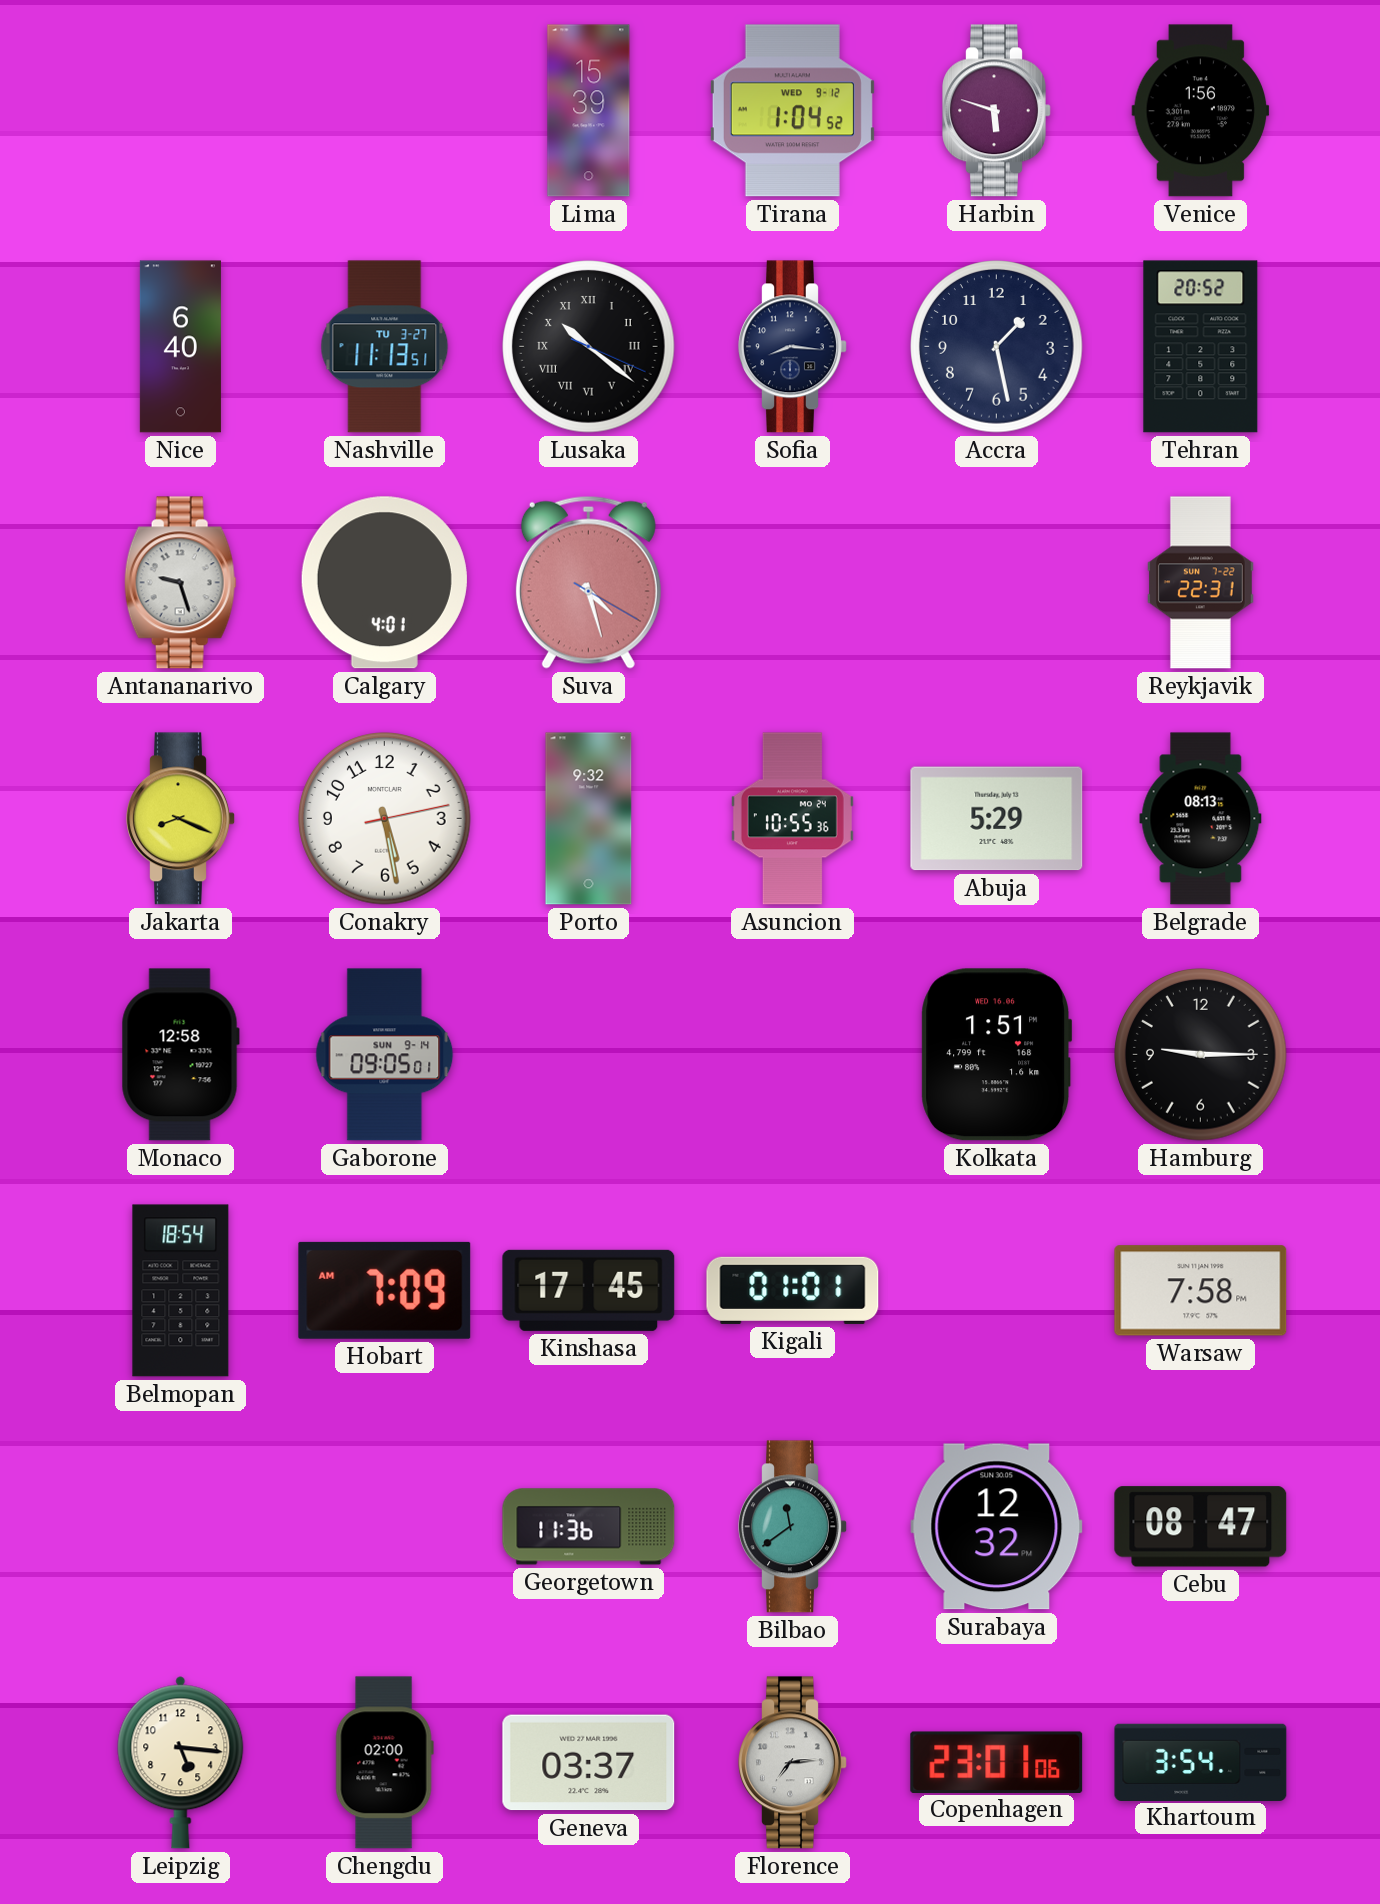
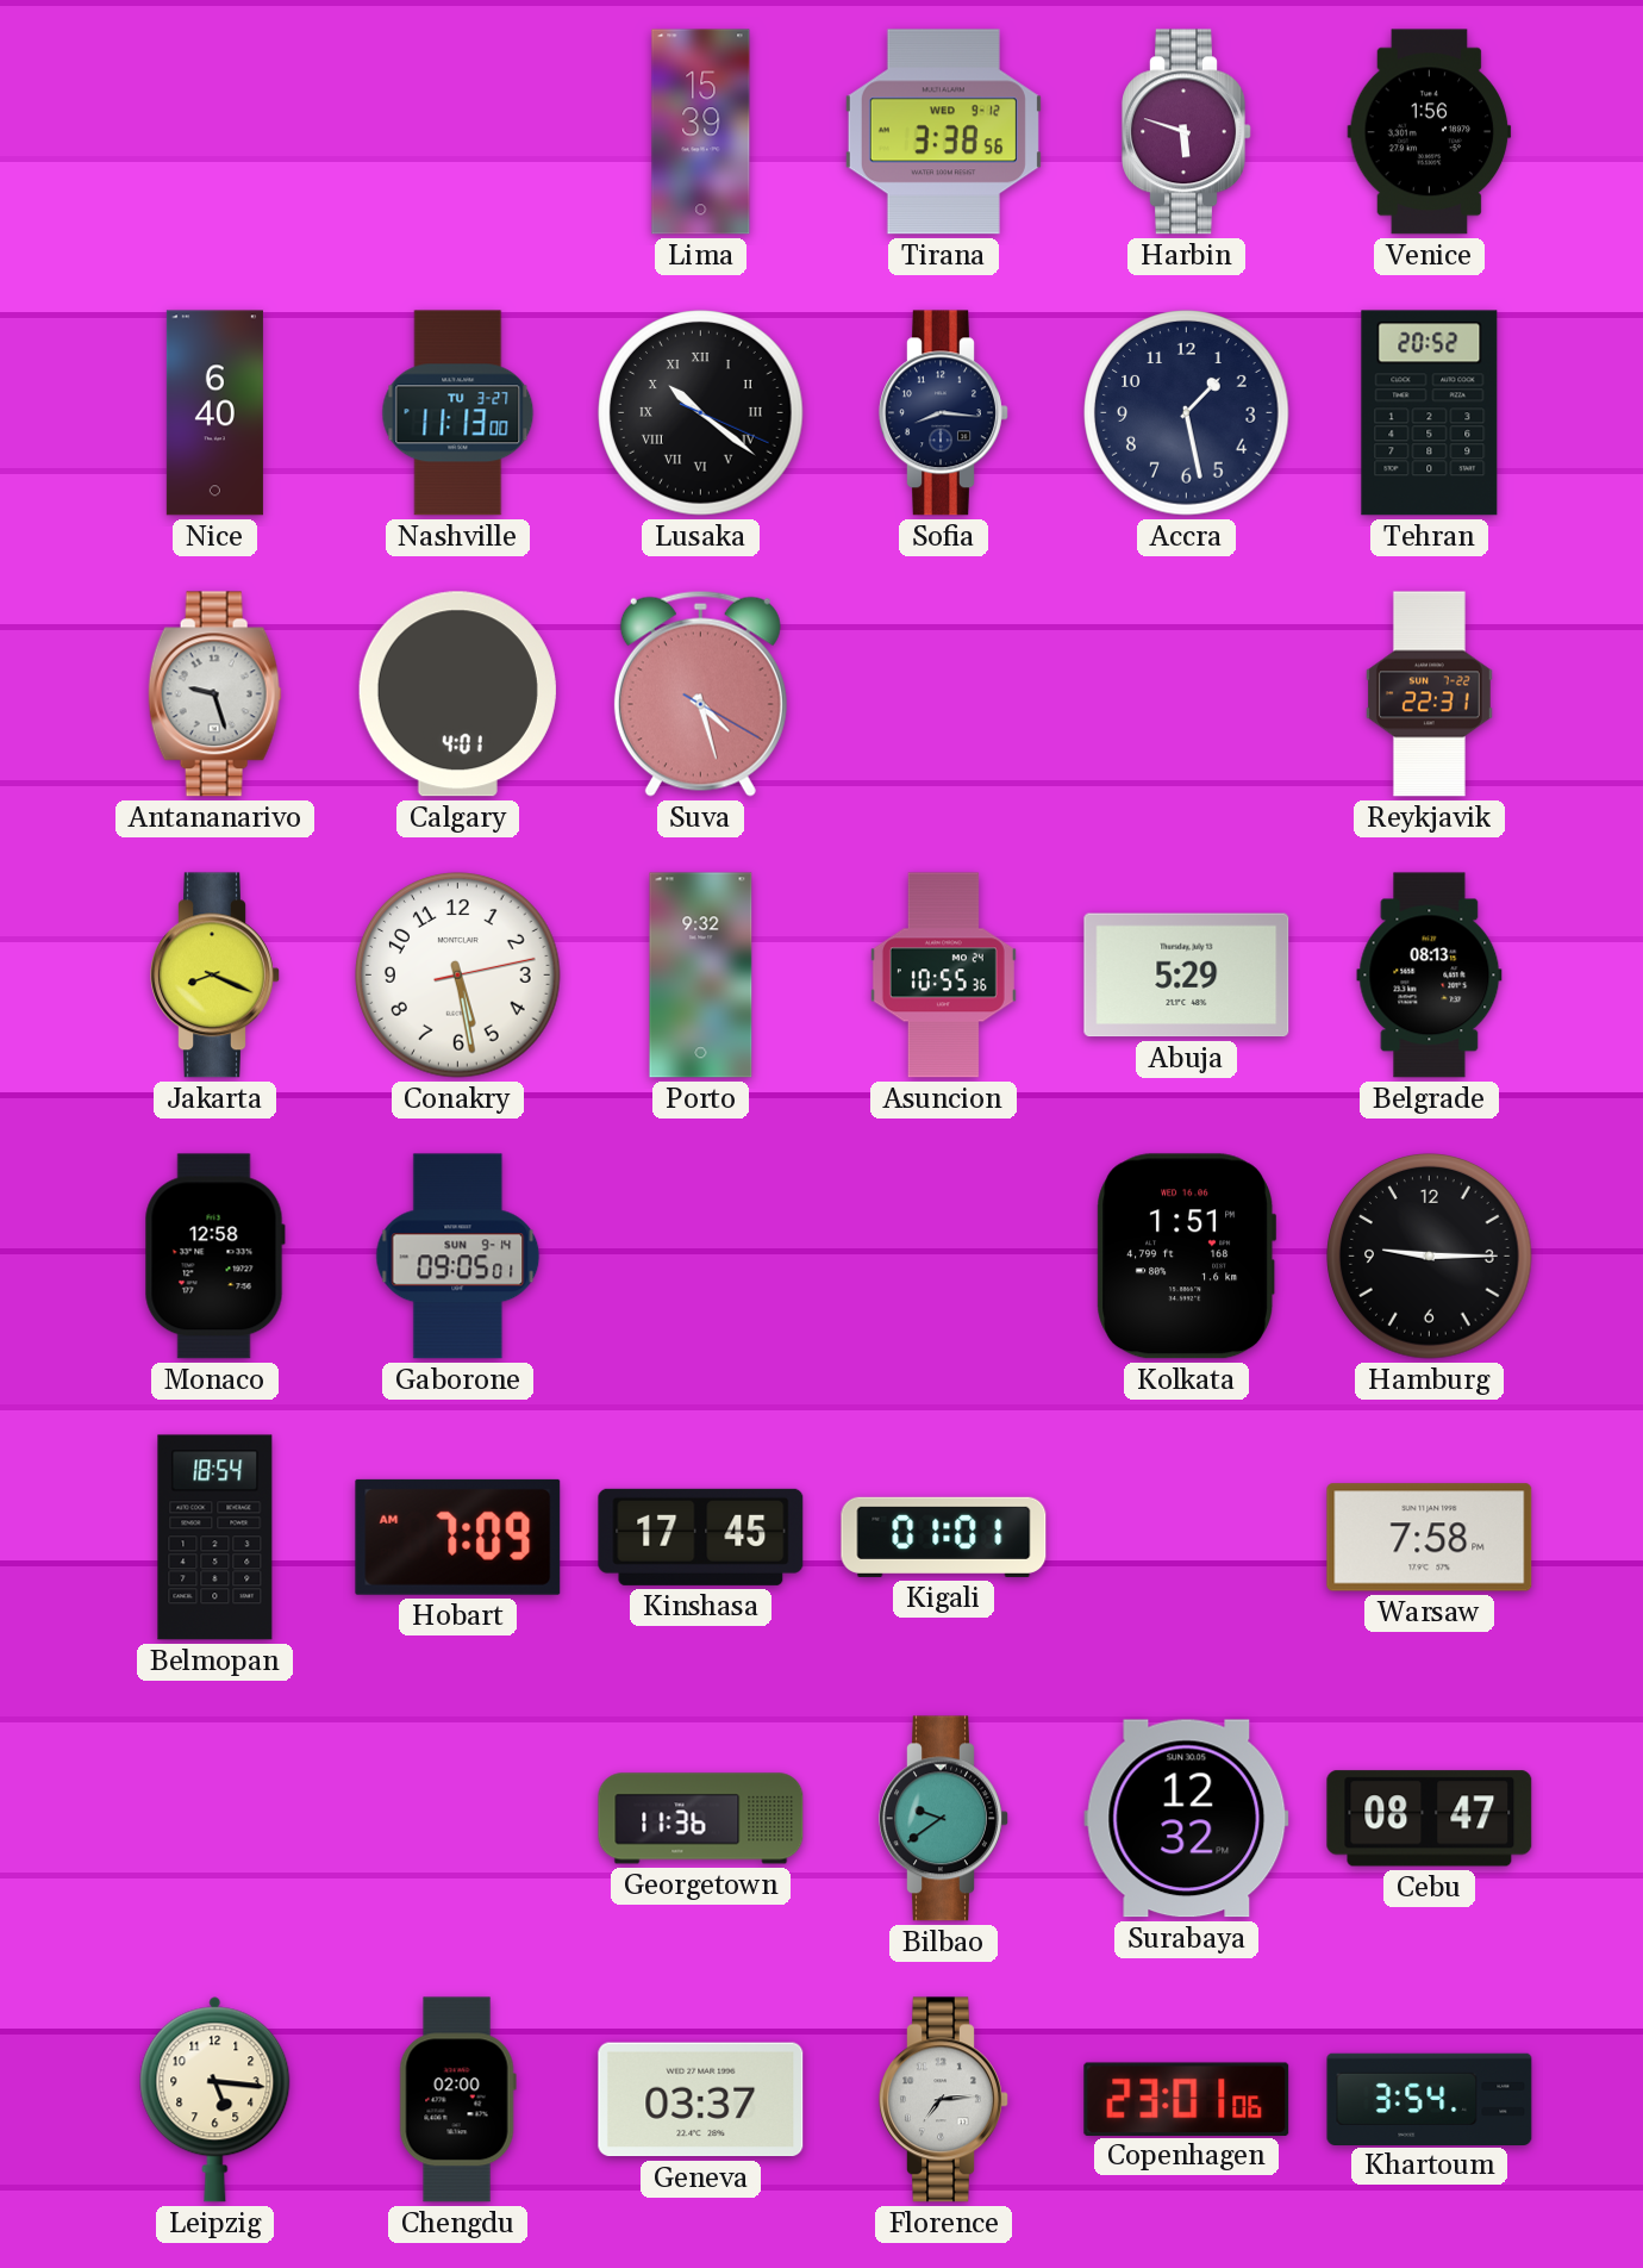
Tirana: 1:04 -> 3:38
Nashville: 11:13:51 -> 11:13:00
Bilbao: 11:39 -> 9:39
